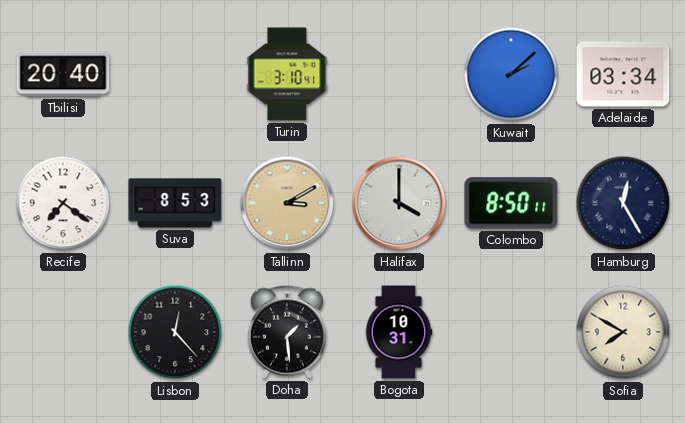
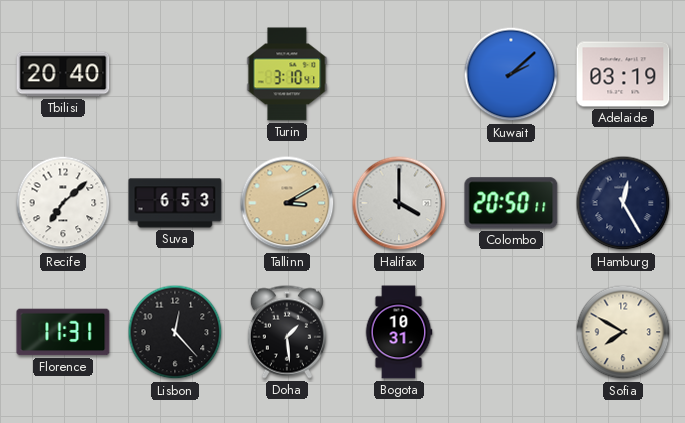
Adelaide: 03:34 -> 03:19
Recife: 7:21 -> 7:08
Suva: 8:53 -> 6:53
Colombo: 8:50 -> 20:50
Florence: none -> 11:31
